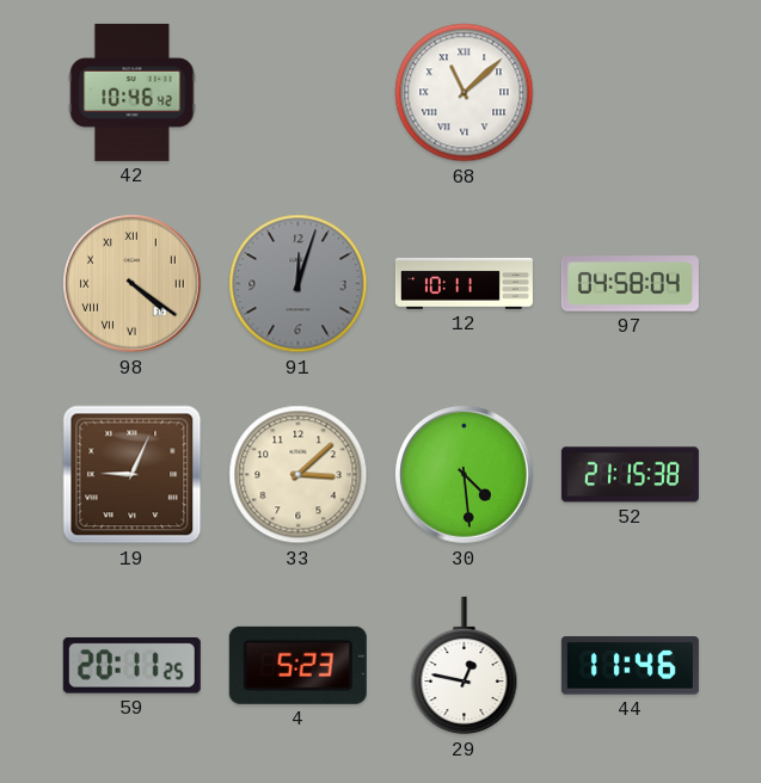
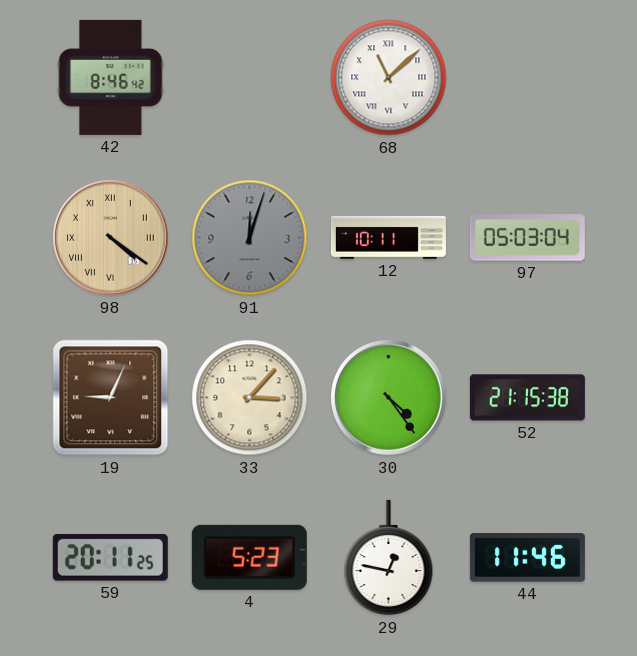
42: 10:46 -> 8:46
97: 04:58 -> 05:03
33: 3:08 -> 3:07
30: 4:29 -> 4:24
